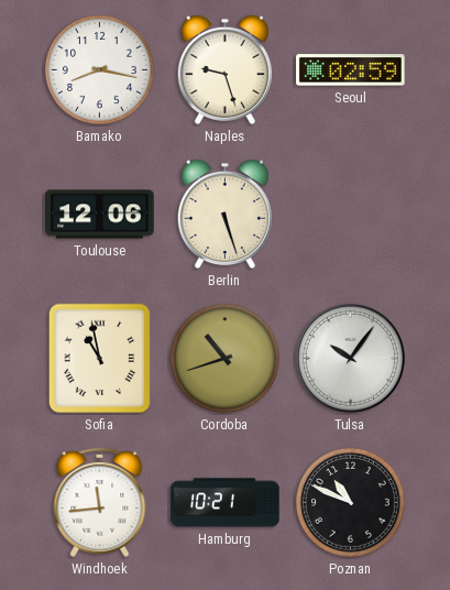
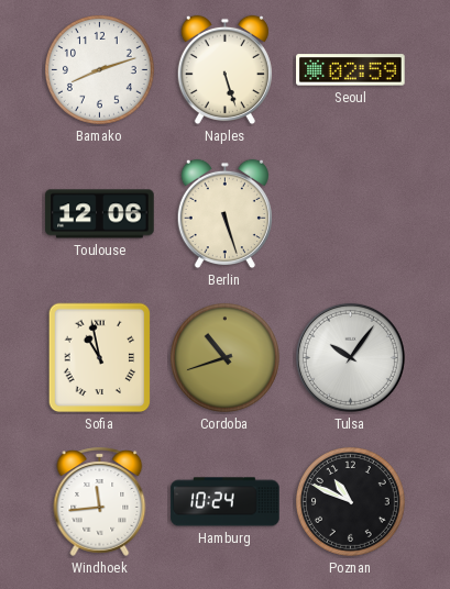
Bamako: 8:17 -> 8:12
Naples: 9:27 -> 5:27
Hamburg: 10:21 -> 10:24
